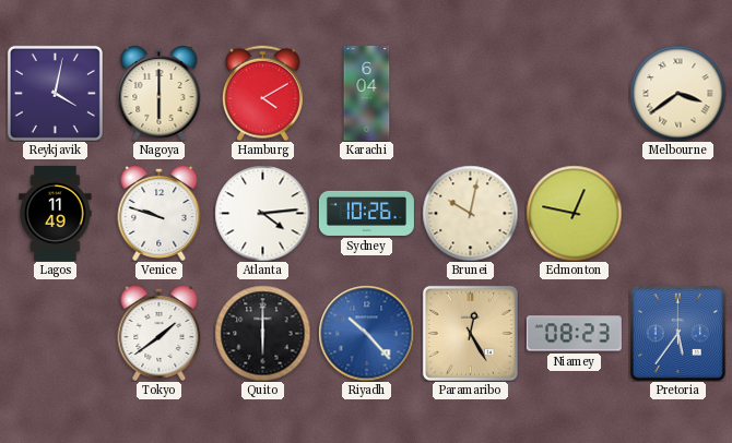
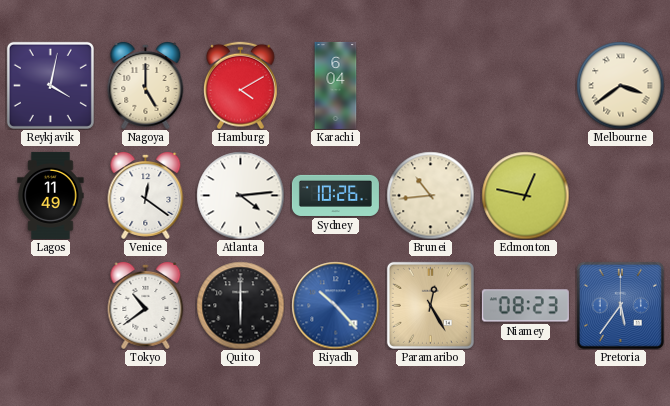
Nagoya: 6:00 -> 5:00
Venice: 9:48 -> 12:21
Brunei: 10:02 -> 10:44
Tokyo: 1:39 -> 10:39
